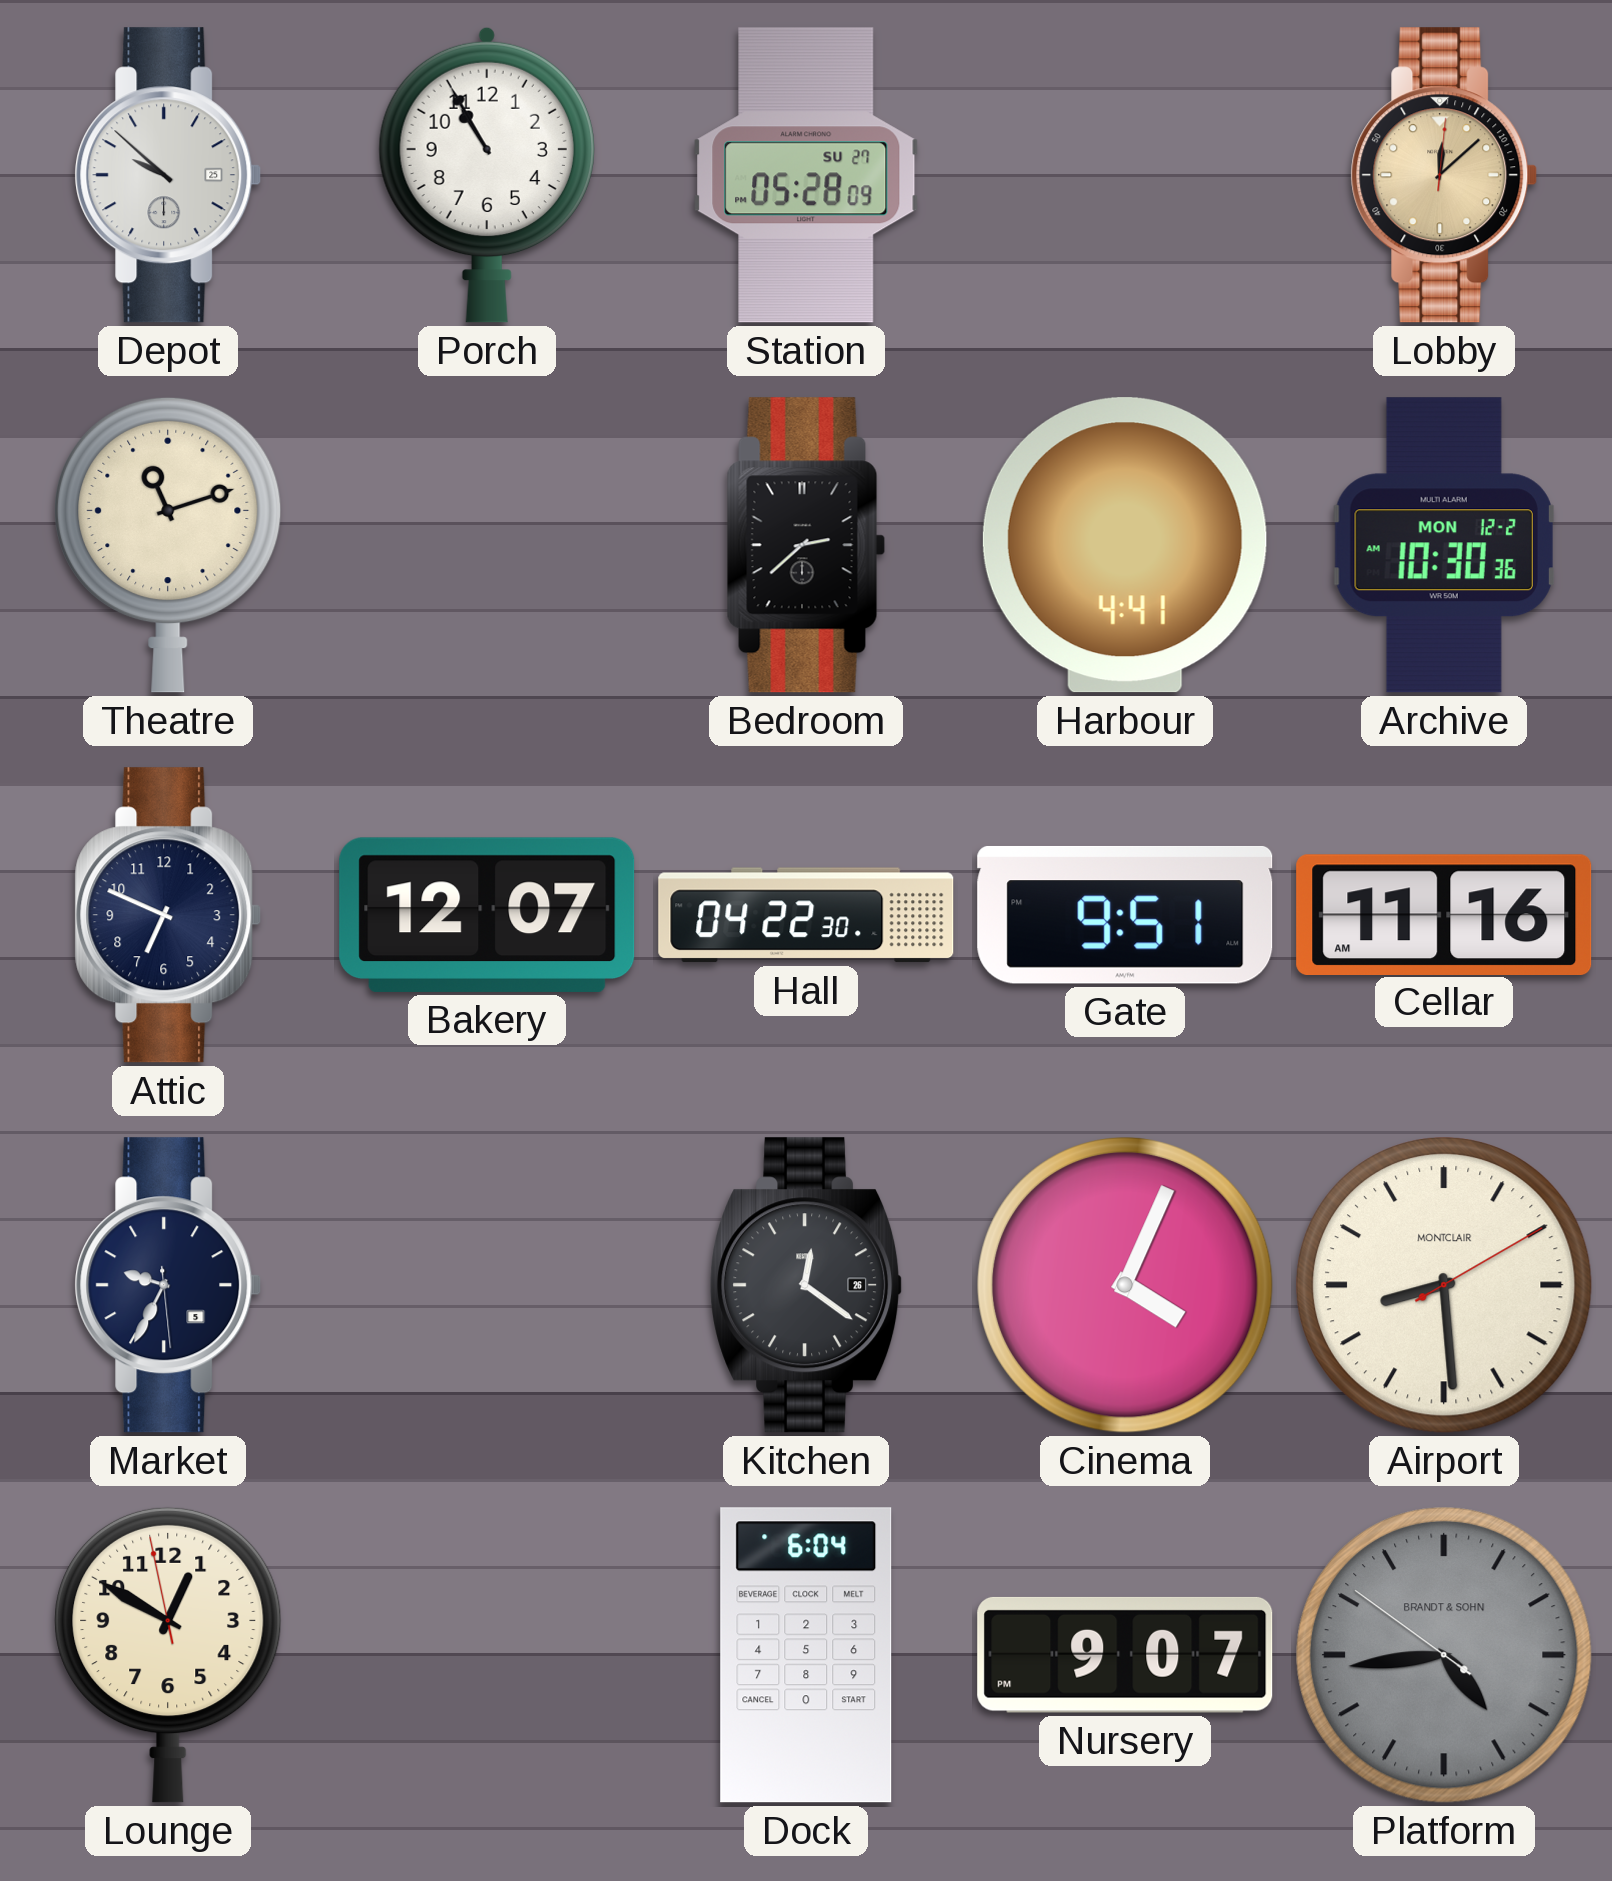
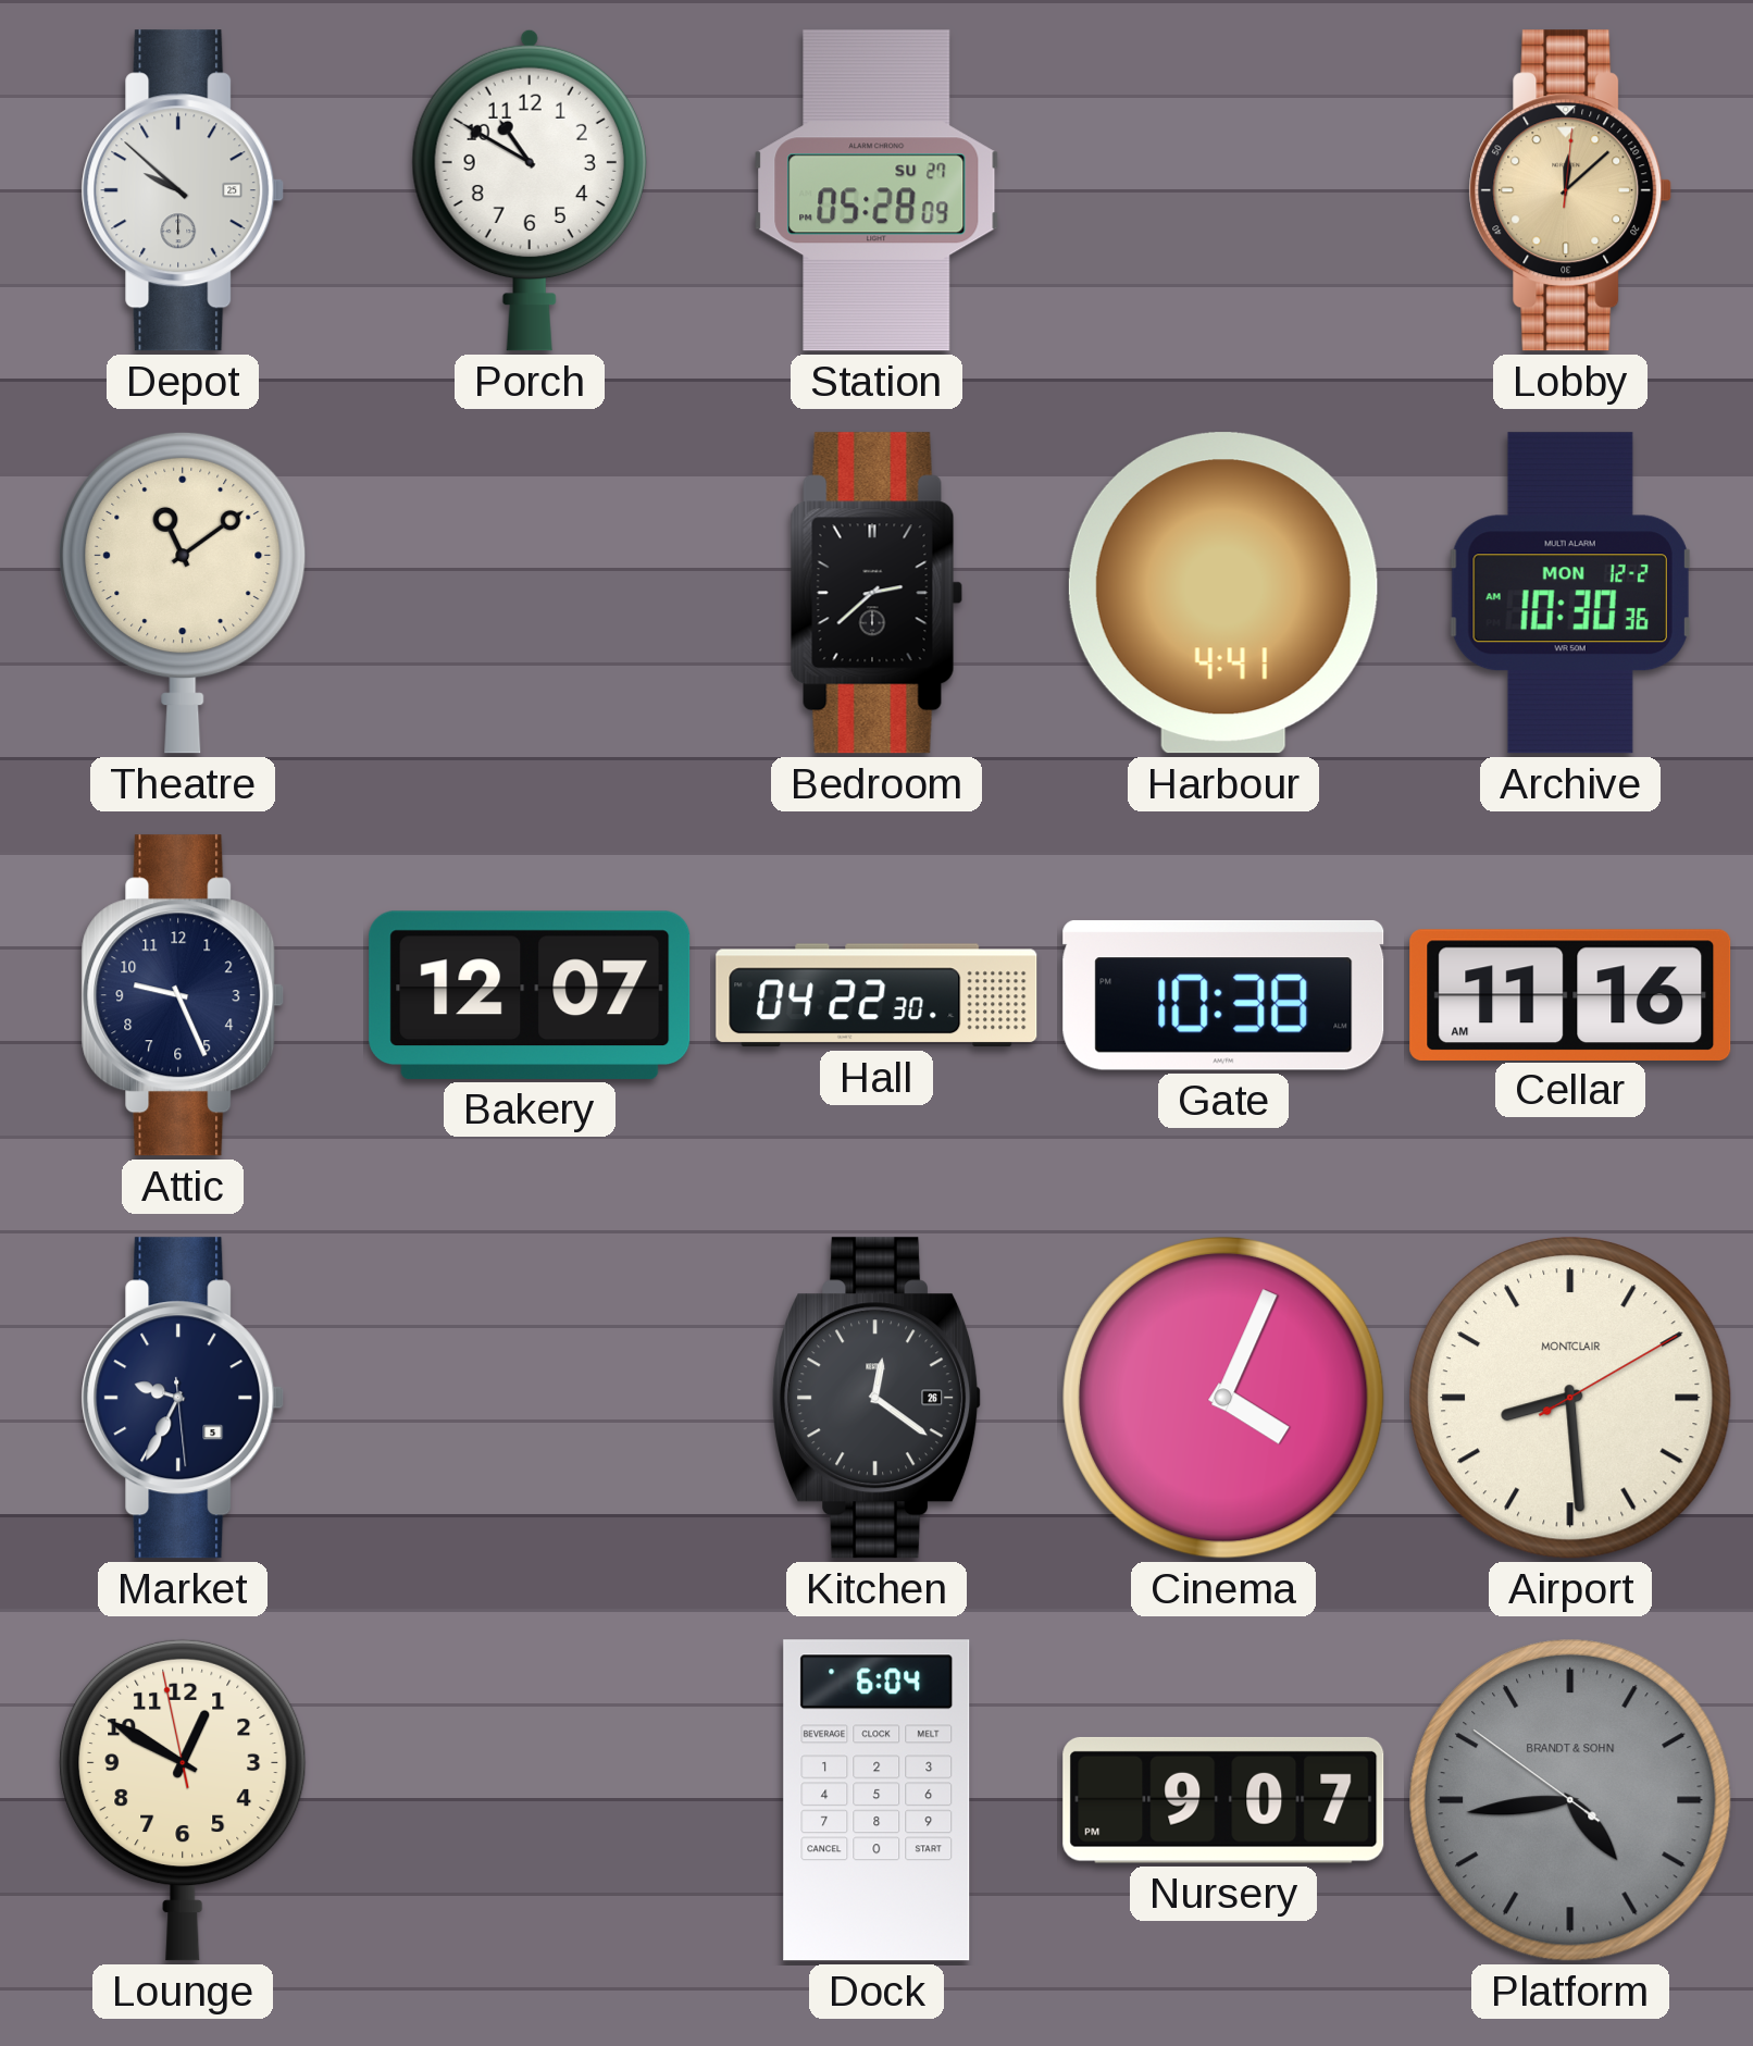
Porch: 10:55 -> 10:50
Theatre: 11:12 -> 11:09
Attic: 6:49 -> 9:26
Gate: 9:51 -> 10:38
